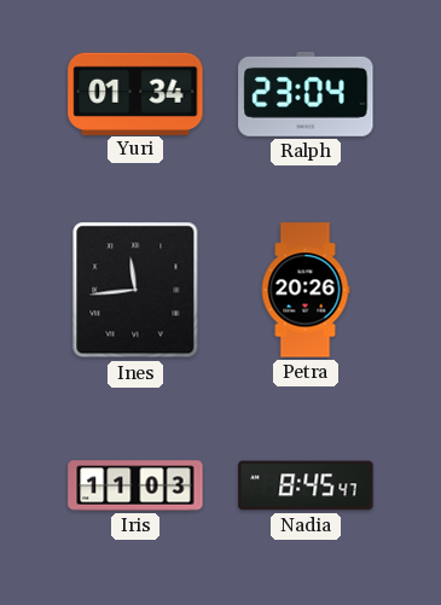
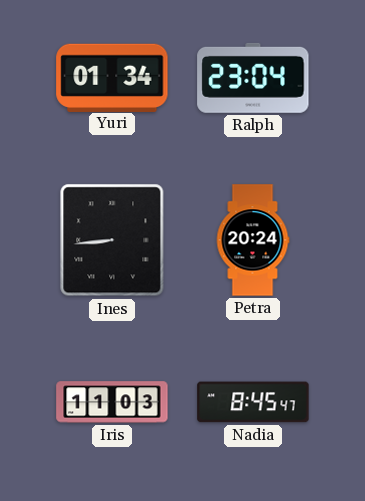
Ines: 11:44 -> 8:44
Petra: 20:26 -> 20:24
